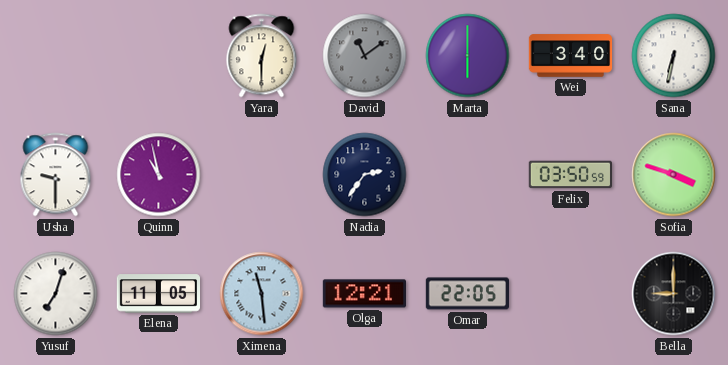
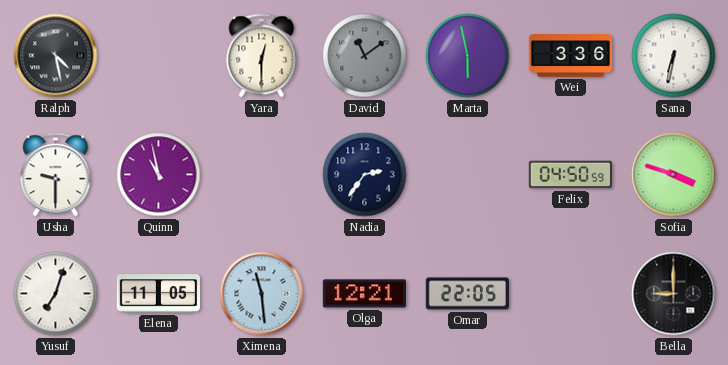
Ralph: none -> 4:28
Marta: 6:00 -> 5:58
Wei: 3:40 -> 3:36
Felix: 03:50 -> 04:50
